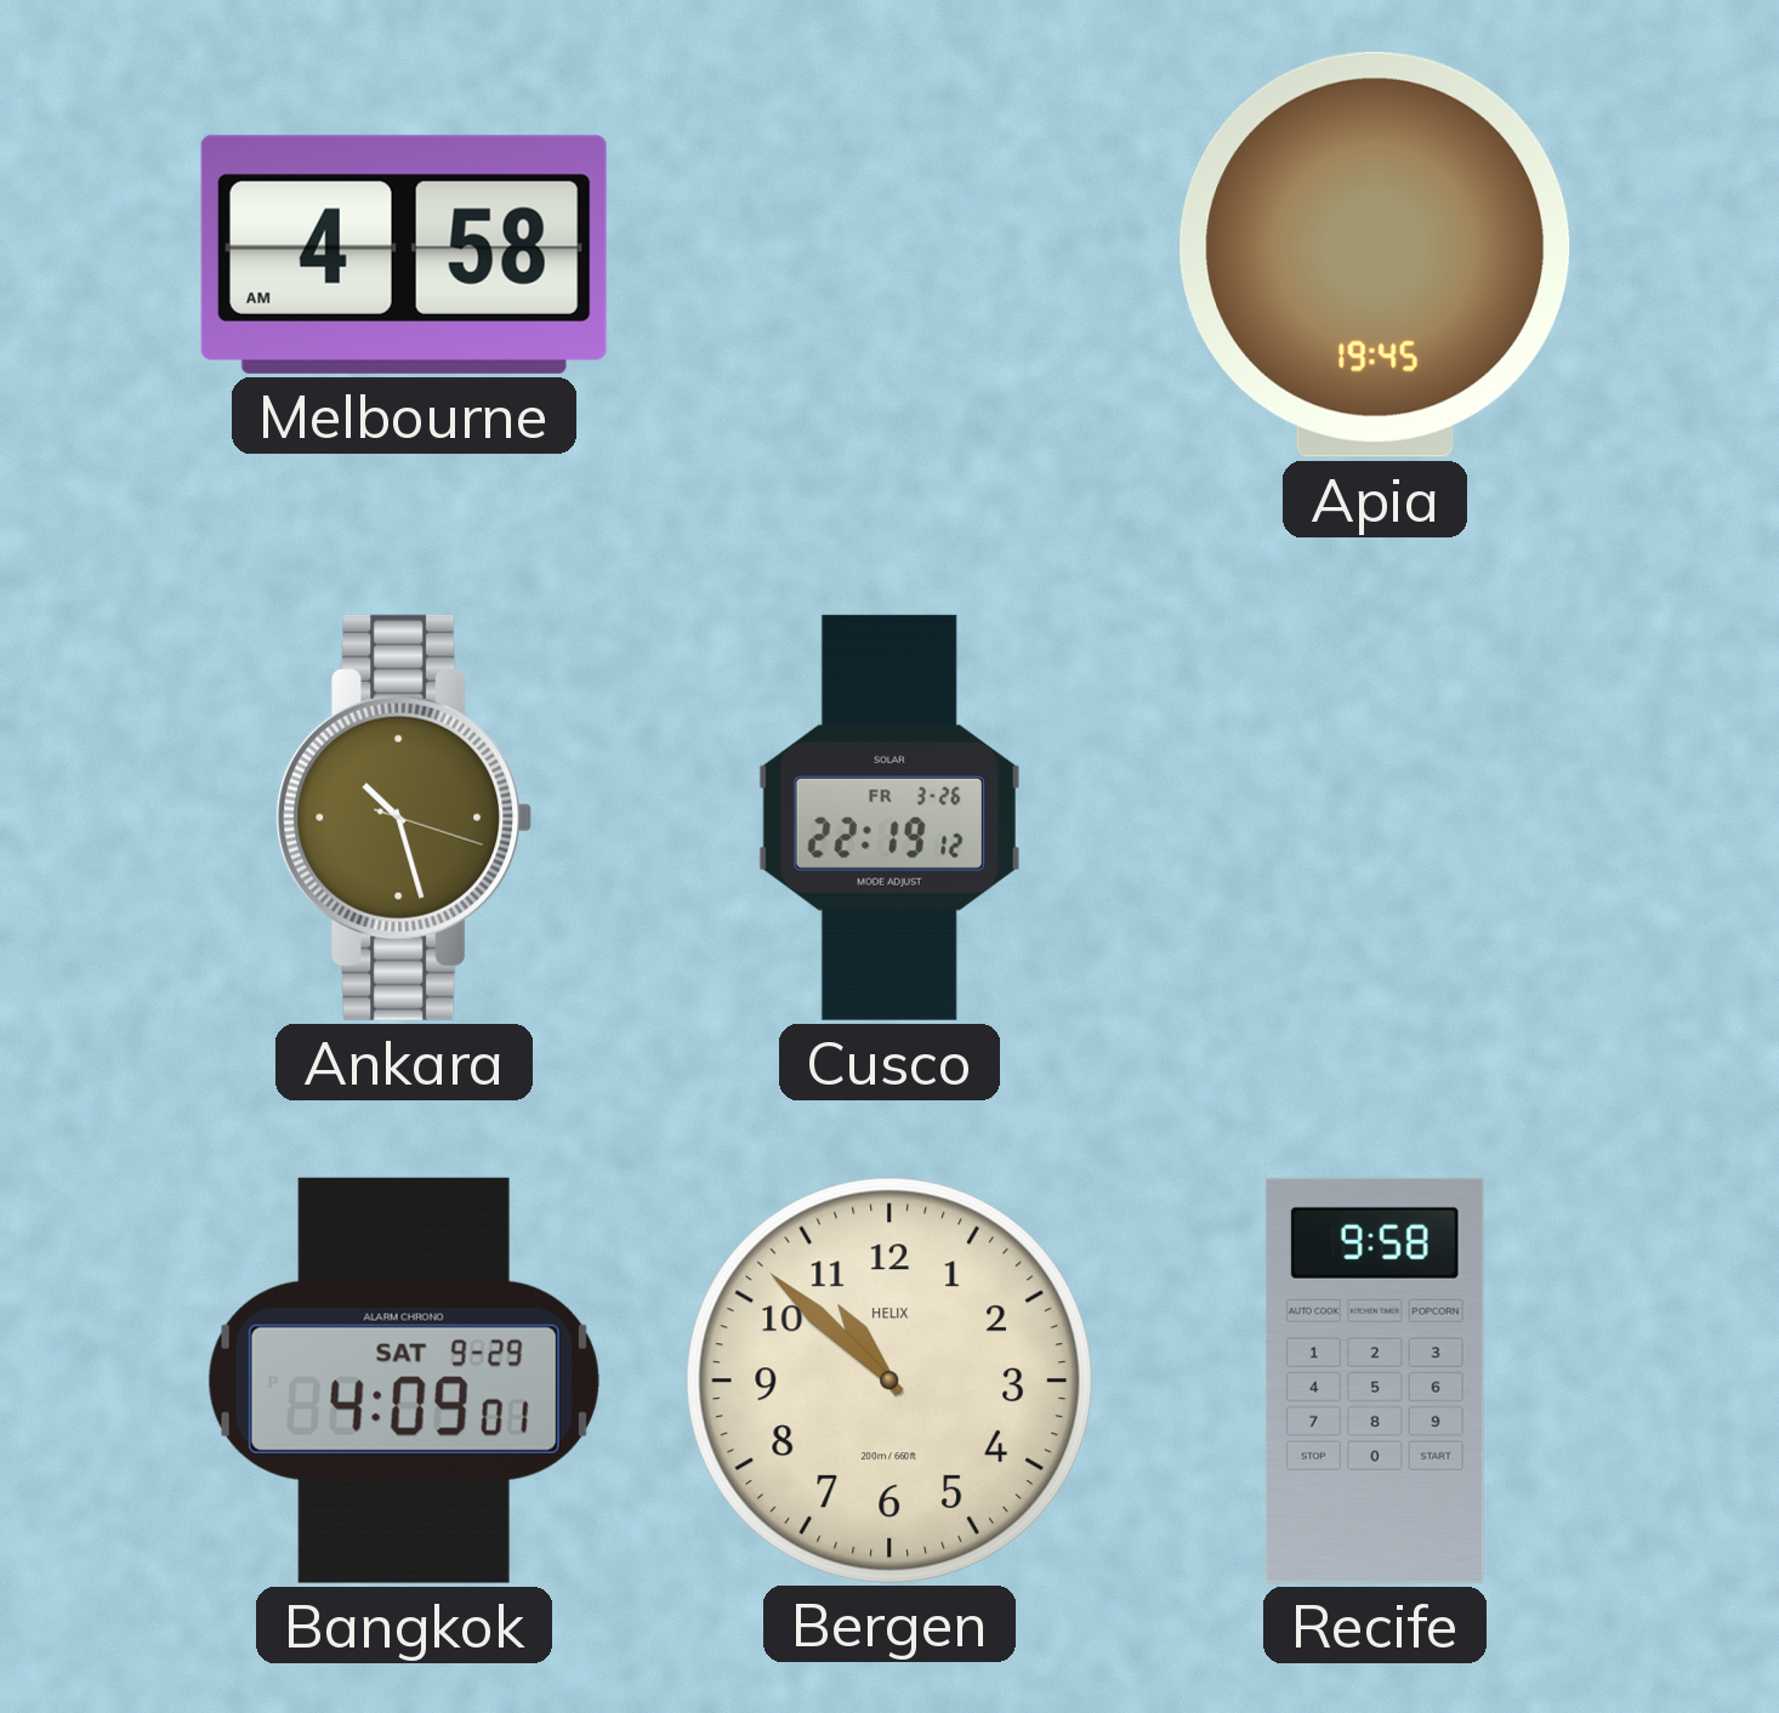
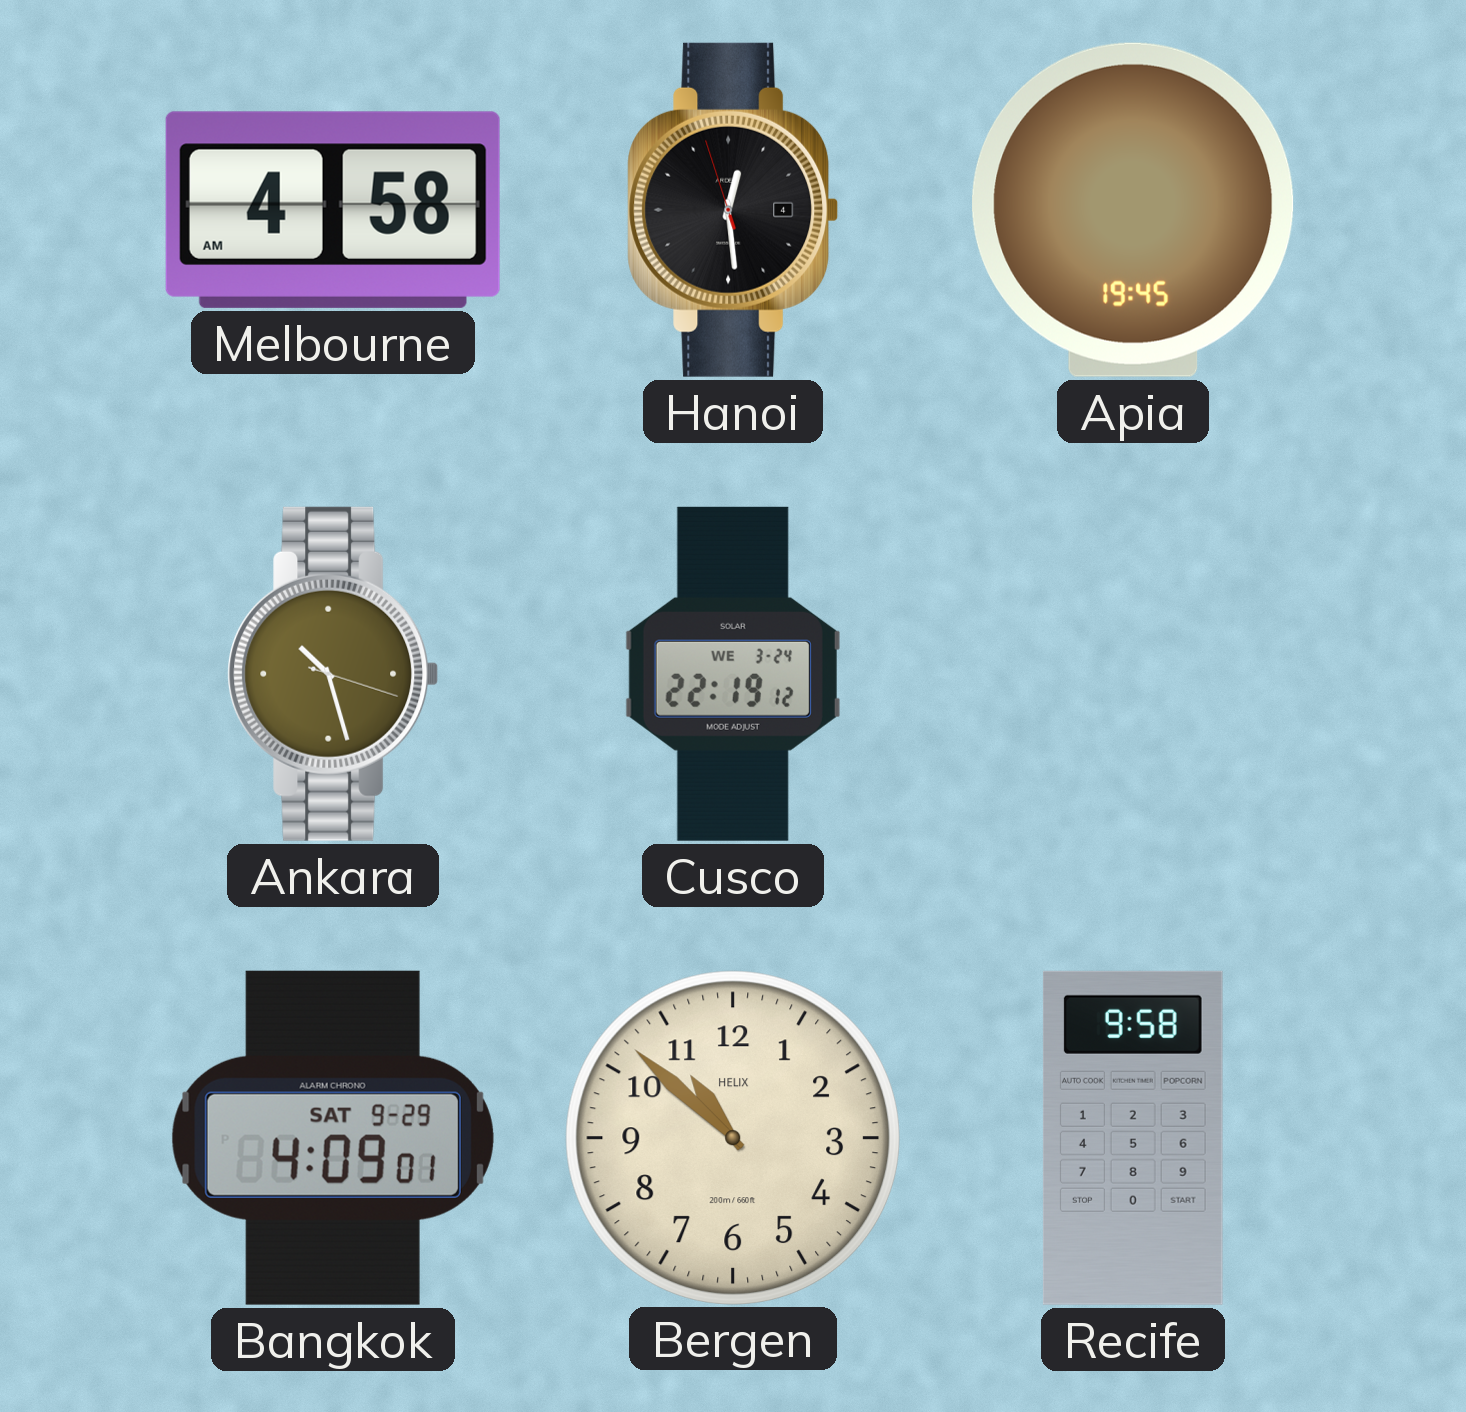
Hanoi: none -> 12:28
Cusco date: FR 3-26 -> WE 3-24
